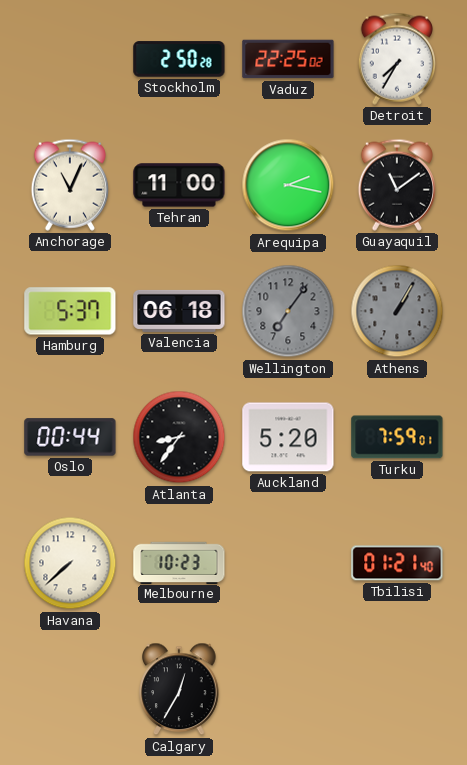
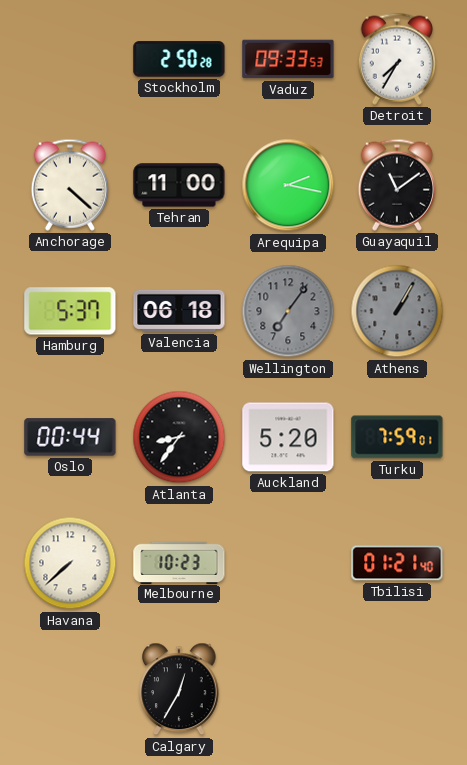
Vaduz: 22:25 -> 09:33
Anchorage: 11:04 -> 4:22
